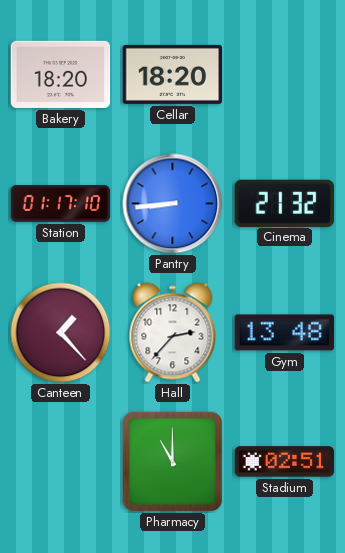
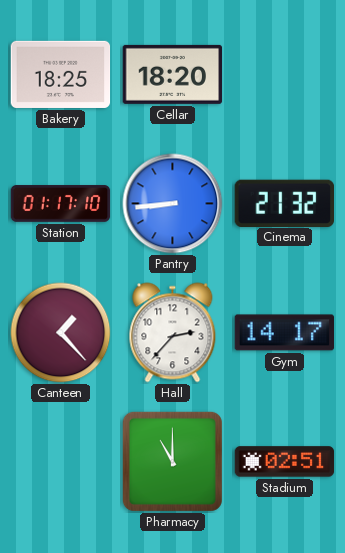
Bakery: 18:20 -> 18:25
Gym: 13:48 -> 14:17
